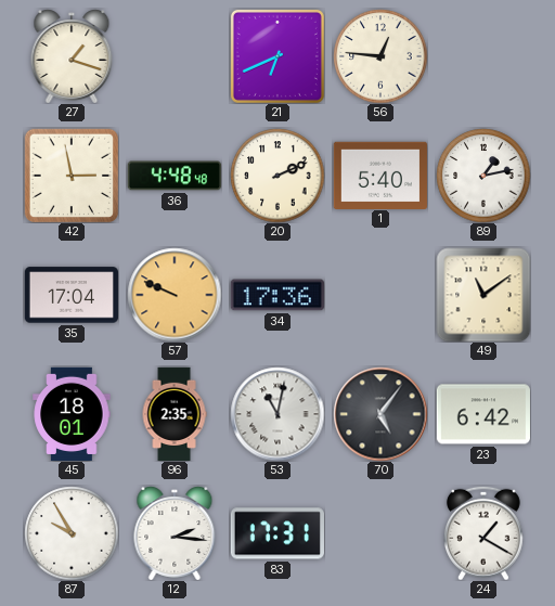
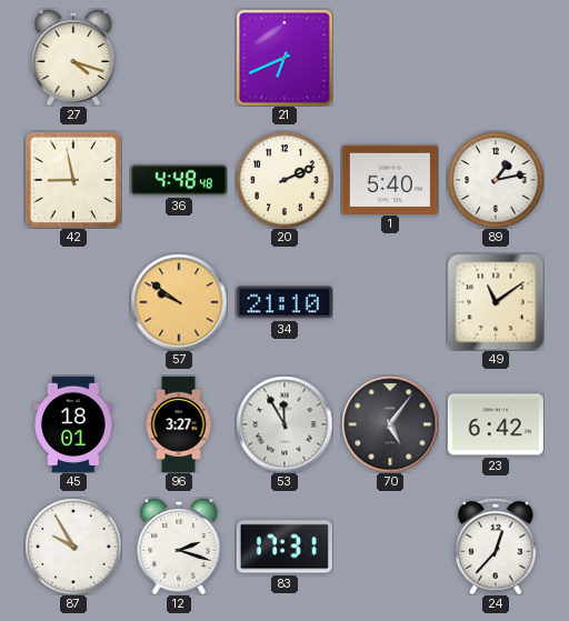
27: 1:18 -> 4:18
56: 12:46 -> none
42: 2:58 -> 8:58
35: 17:04 -> none
57: 9:49 -> 9:51
34: 17:36 -> 21:10
96: 2:35 -> 3:27
53: 11:02 -> 11:55
12: 2:16 -> 2:18
24: 1:20 -> 12:37
